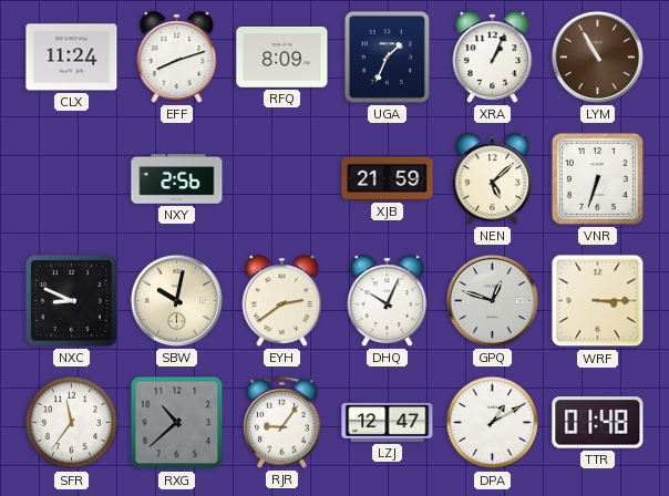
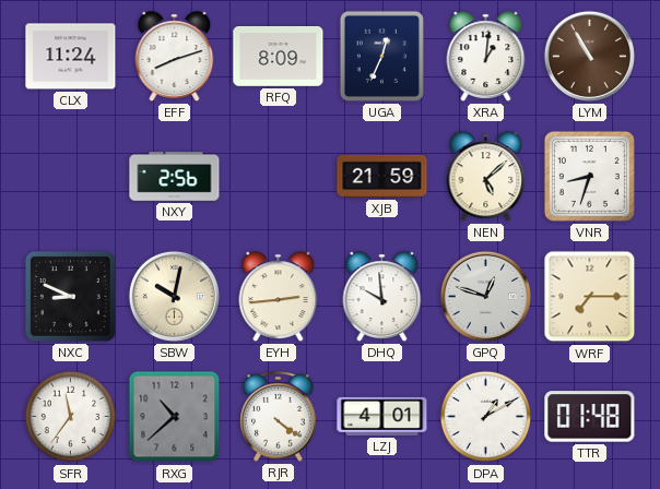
UGA: 1:34 -> 12:34
XRA: 1:04 -> 1:01
VNR: 6:33 -> 8:33
EYH: 2:39 -> 2:44
DHQ: 10:04 -> 9:59
WRF: 3:15 -> 7:15
RJR: 9:06 -> 4:21
LZJ: 12:47 -> 4:01
